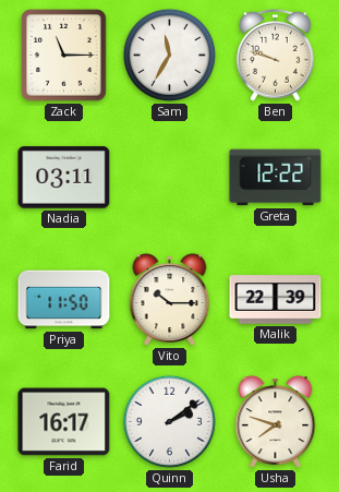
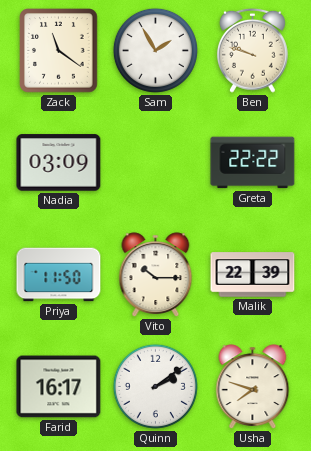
Zack: 11:15 -> 11:21
Sam: 11:35 -> 1:55
Nadia: 03:11 -> 03:09
Greta: 12:22 -> 22:22
